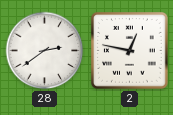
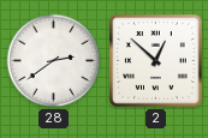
2: 12:47 -> 12:52
